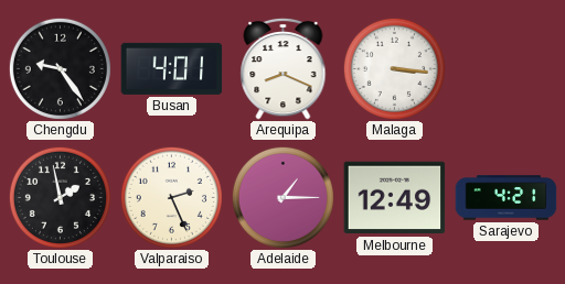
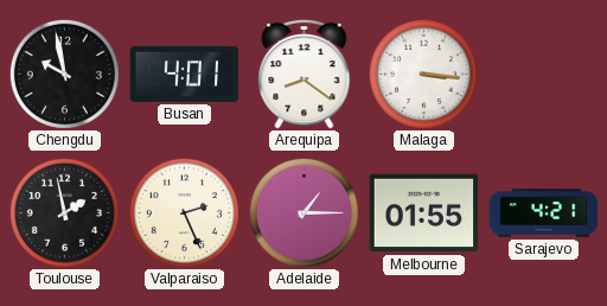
Chengdu: 9:24 -> 9:58
Arequipa: 8:19 -> 8:21
Melbourne: 12:49 -> 01:55
